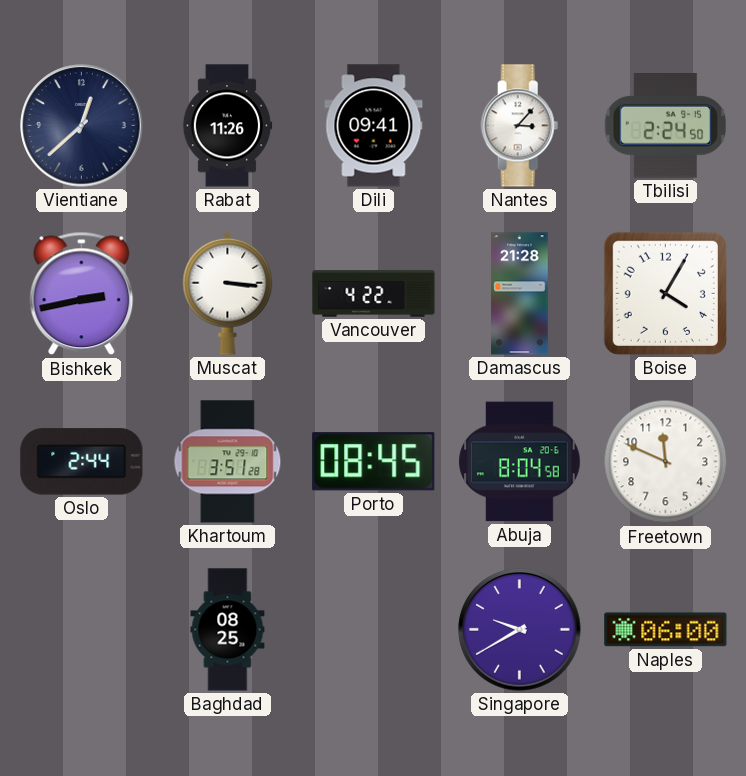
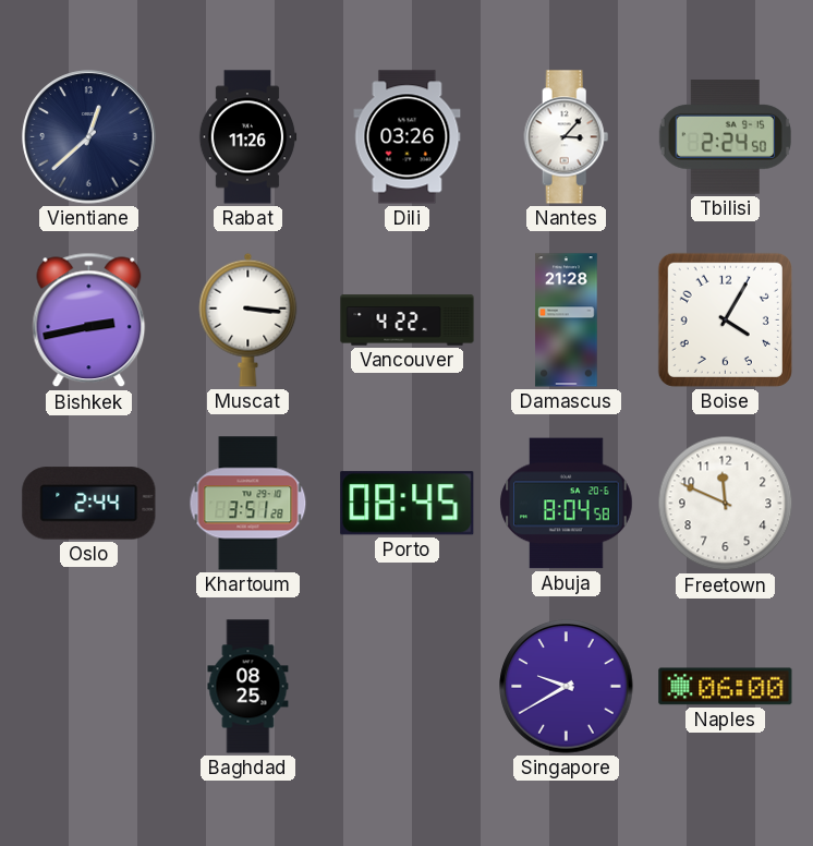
Dili: 09:41 -> 03:26
